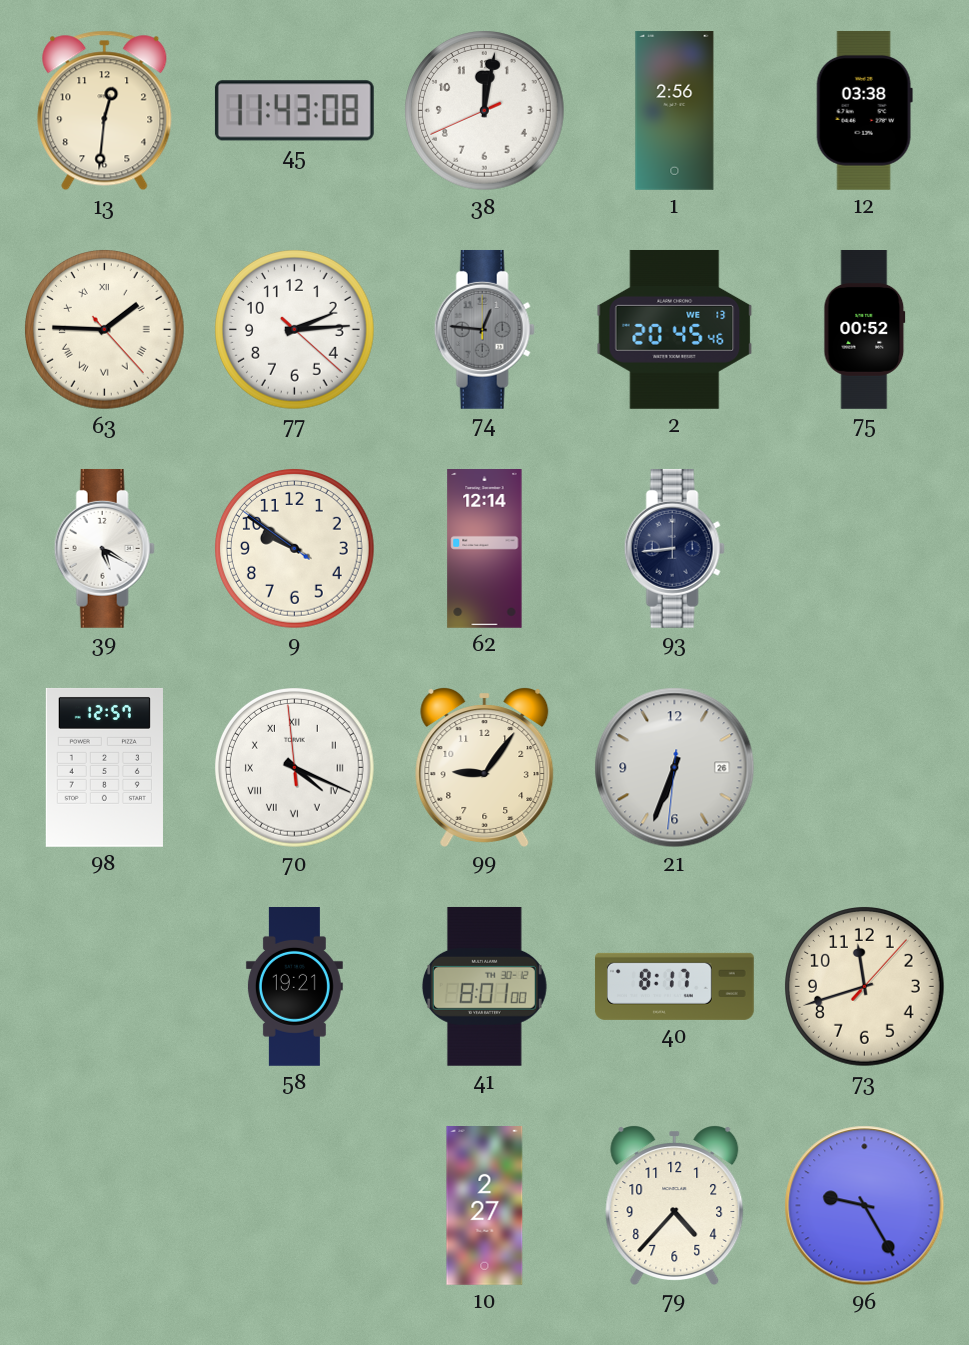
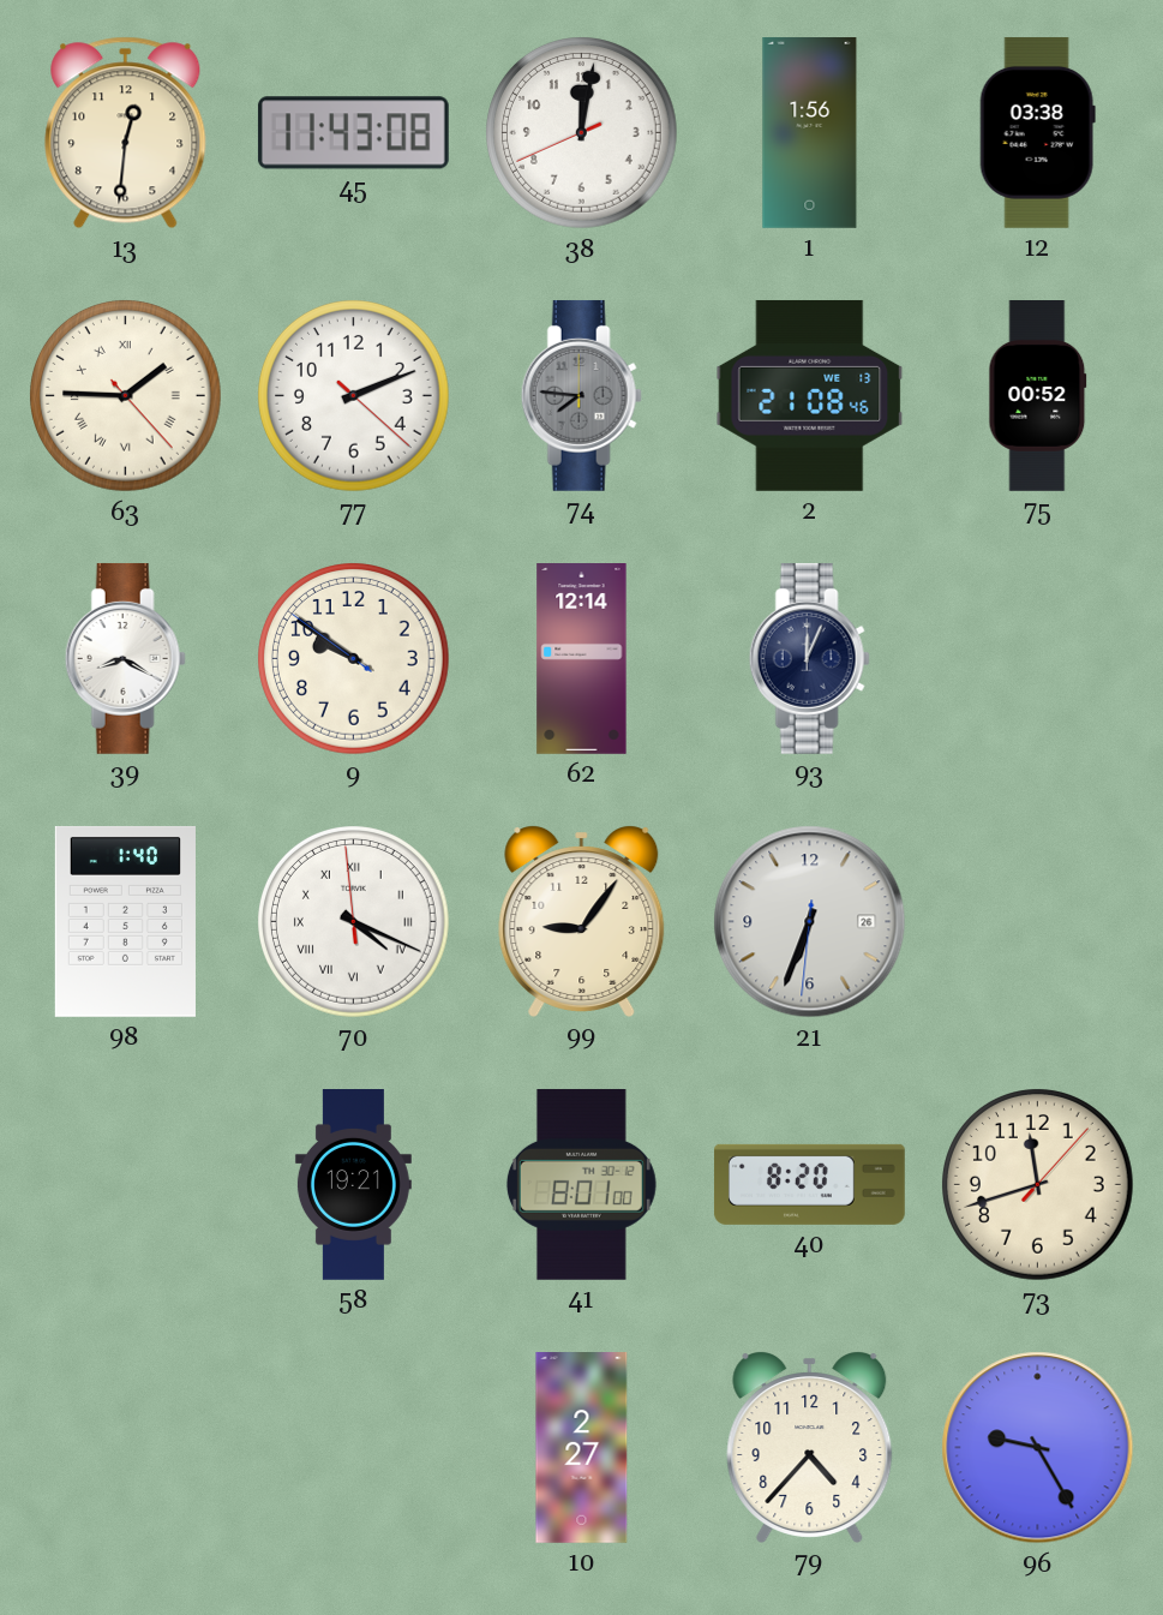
1: 2:56 -> 1:56
77: 2:14 -> 2:11
74: 12:46 -> 7:46
2: 20:45 -> 21:08
39: 5:20 -> 8:20
93: 8:44 -> 12:04
98: 12:57 -> 1:40
40: 8:17 -> 8:20
